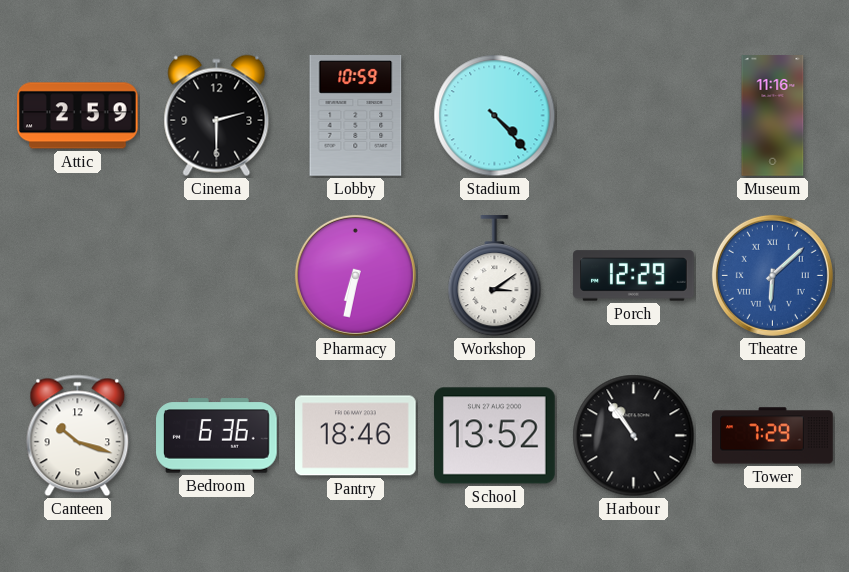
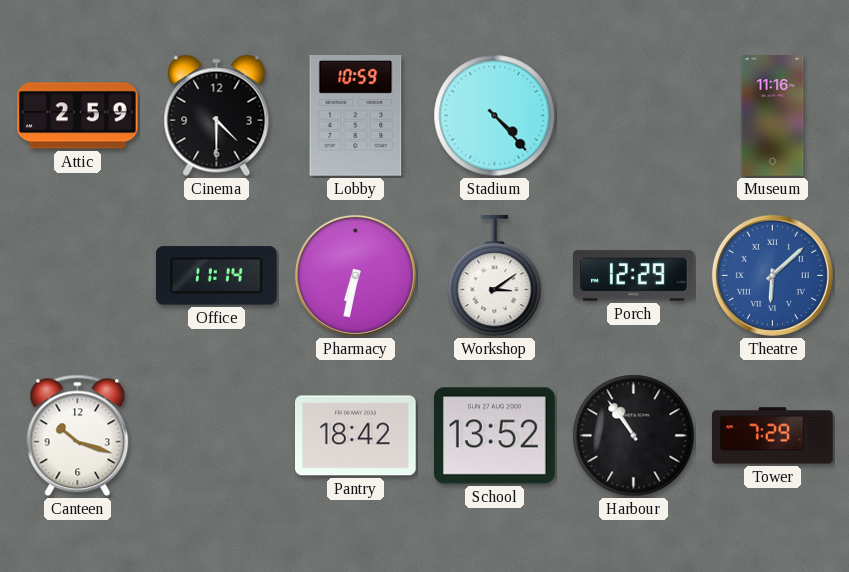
Cinema: 2:30 -> 4:30
Office: none -> 11:14
Bedroom: 6:36 -> none
Pantry: 18:46 -> 18:42
